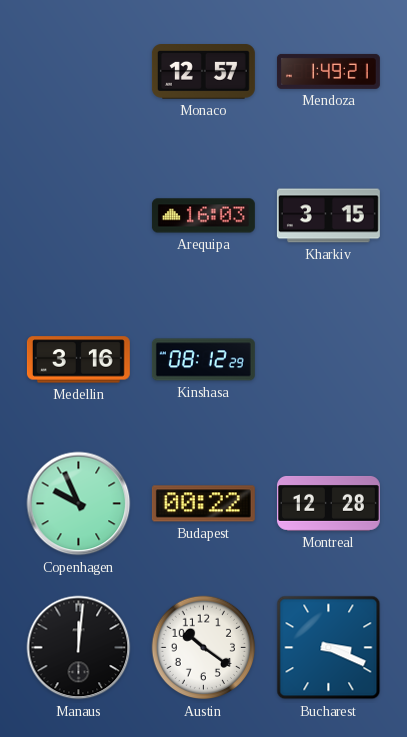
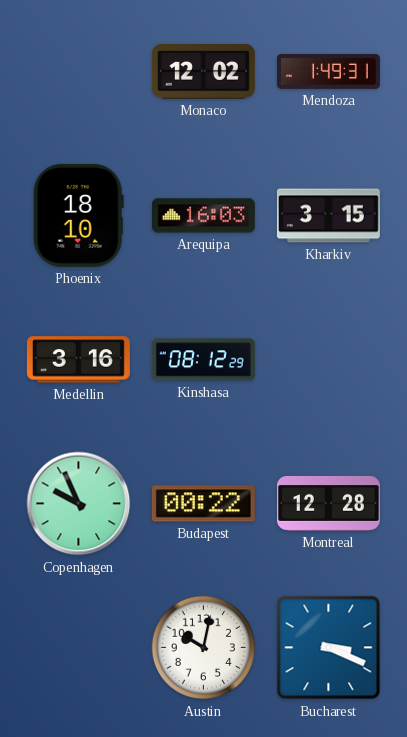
Monaco: 12:57 -> 12:02
Mendoza: 1:49:21 -> 1:49:31
Phoenix: none -> 18:10
Manaus: 12:01 -> none
Austin: 10:21 -> 10:02
